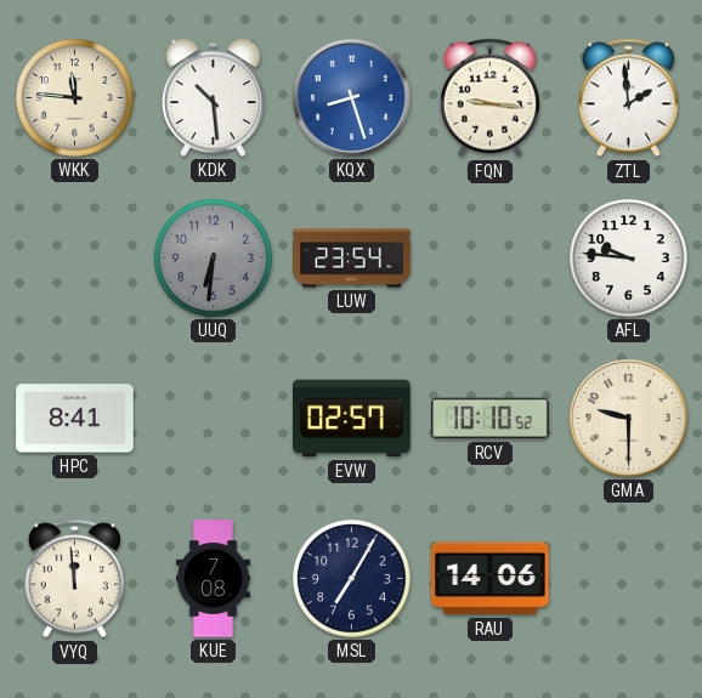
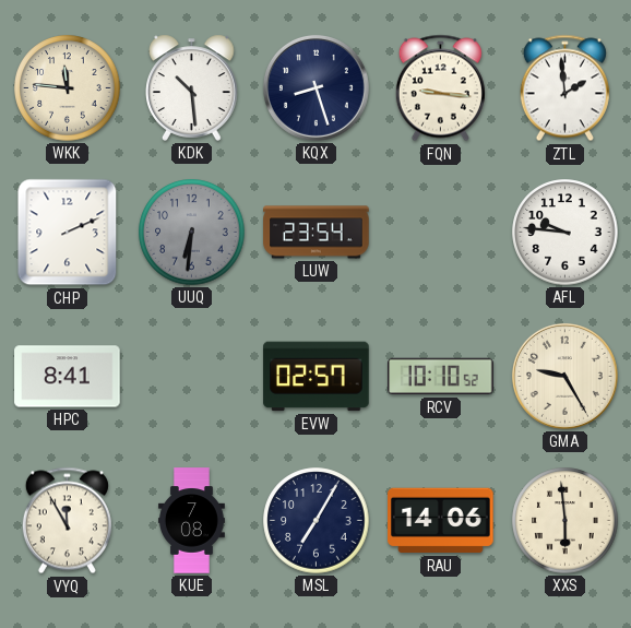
KQX dial: blue -> navy
CHP: none -> 2:11
GMA: 9:30 -> 9:25
VYQ: 11:59 -> 11:55
XXS: none -> 5:59
